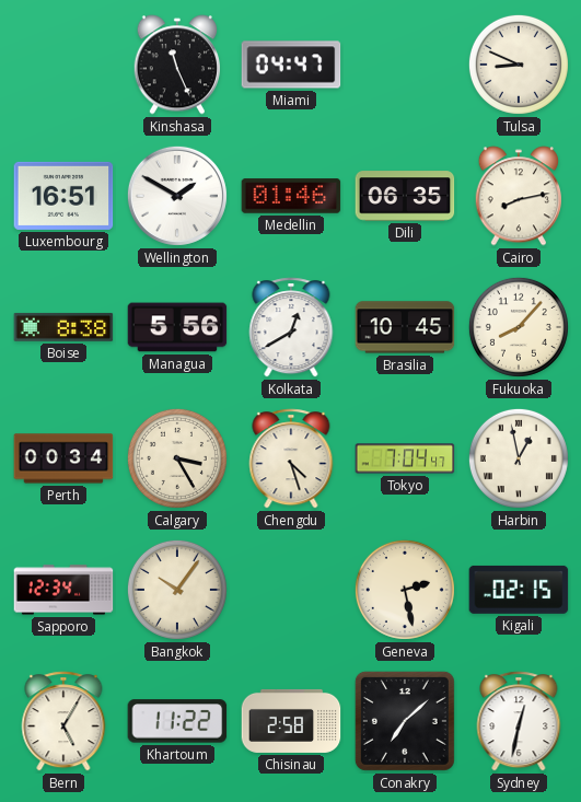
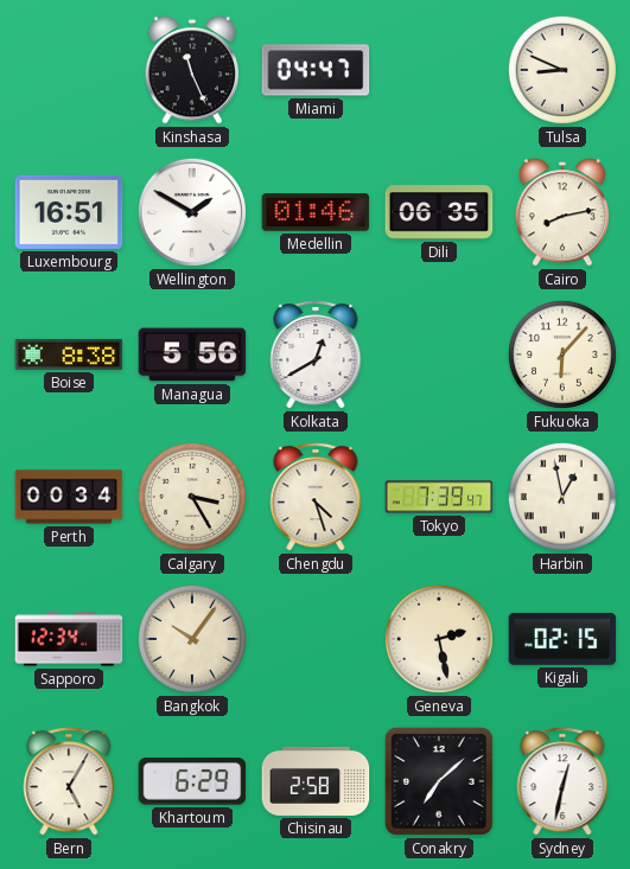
Brasilia: 10:45 -> none
Fukuoka: 8:07 -> 6:07
Tokyo: 7:04 -> 7:39
Khartoum: 11:22 -> 6:29
